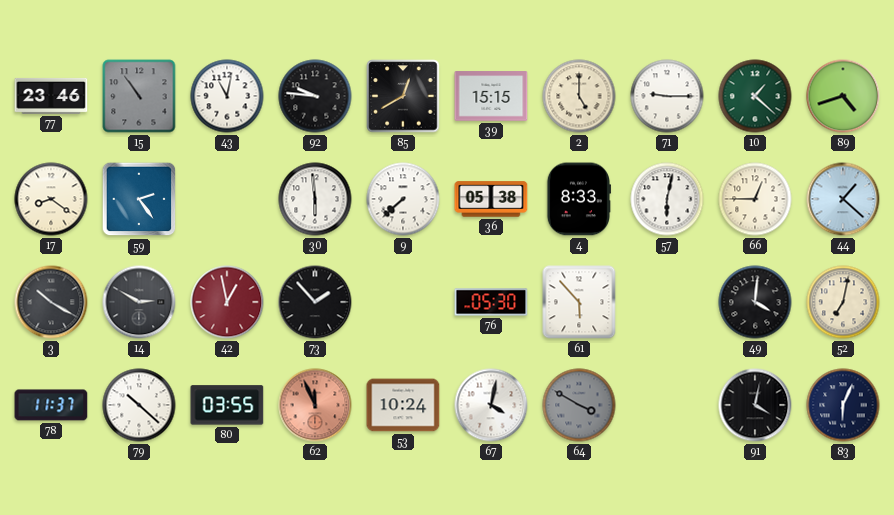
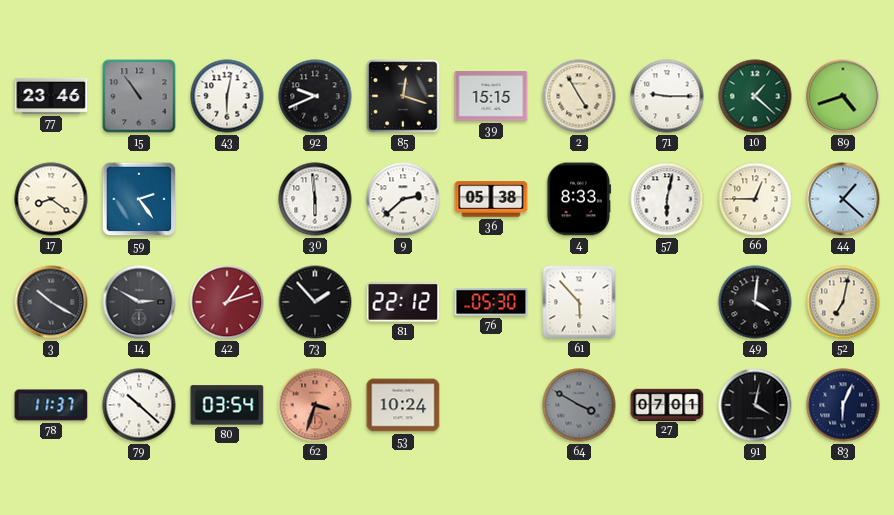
43: 11:02 -> 6:02
92: 9:46 -> 9:41
85: 12:40 -> 12:18
2: 5:00 -> 4:55
9: 7:38 -> 2:38
42: 12:58 -> 1:12
81: none -> 22:12
80: 03:55 -> 03:54
62: 11:56 -> 3:33
67: 4:02 -> none
27: none -> 07:01
